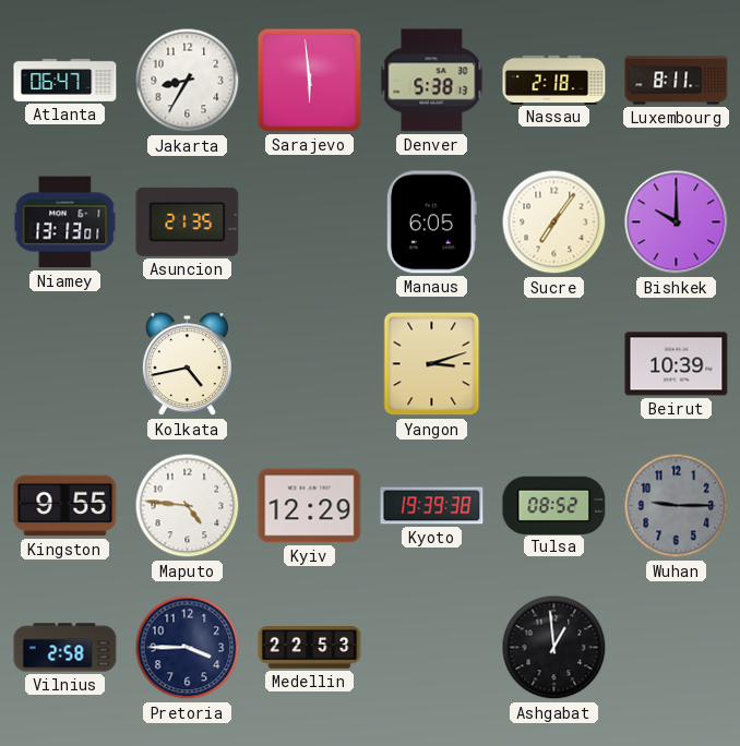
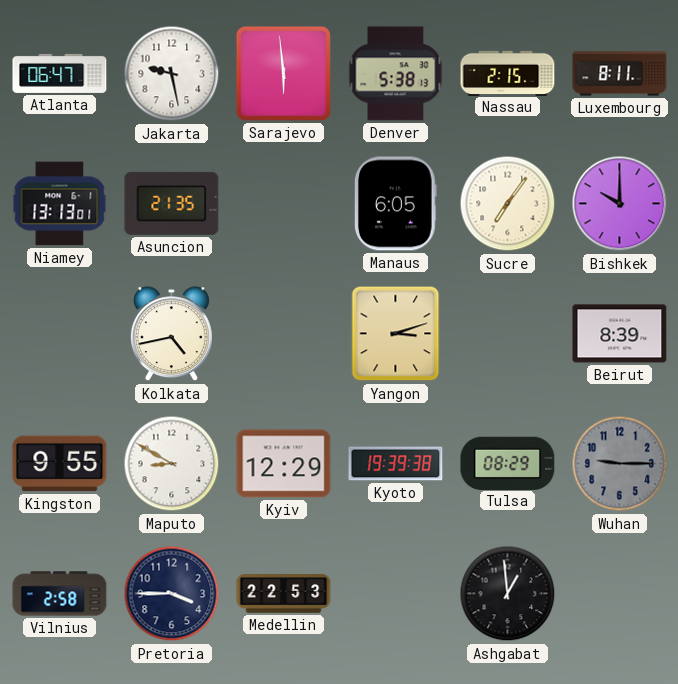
Jakarta: 8:35 -> 9:28
Nassau: 2:18 -> 2:15
Beirut: 10:39 -> 8:39
Maputo: 4:46 -> 8:50
Tulsa: 08:52 -> 08:29
